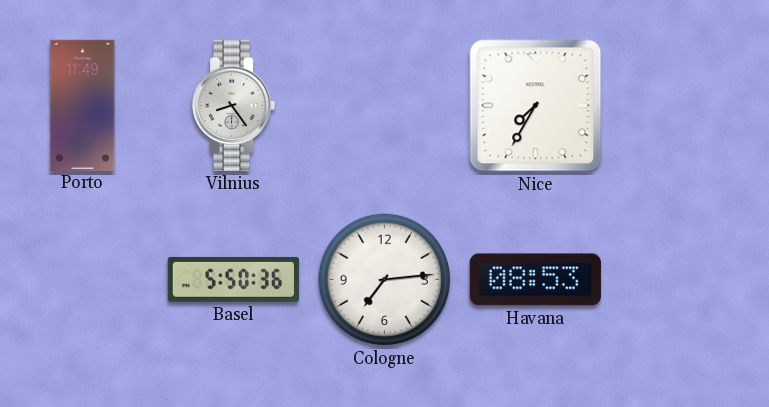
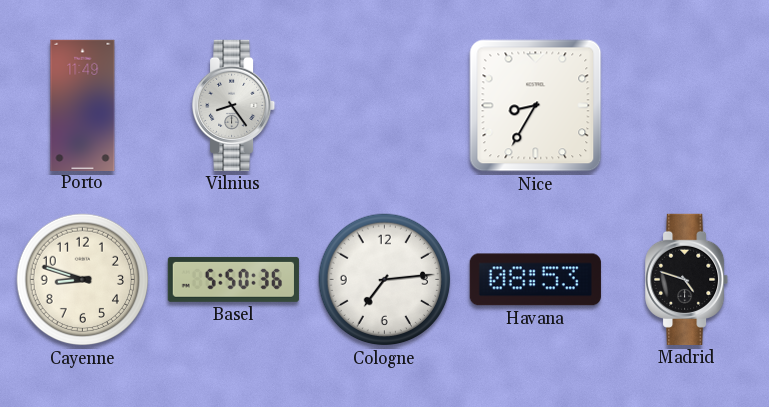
Nice: 7:35 -> 8:35
Cayenne: none -> 8:48
Madrid: none -> 4:48
